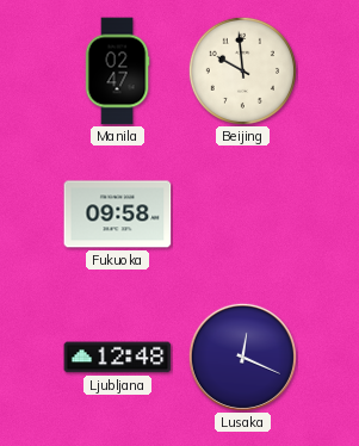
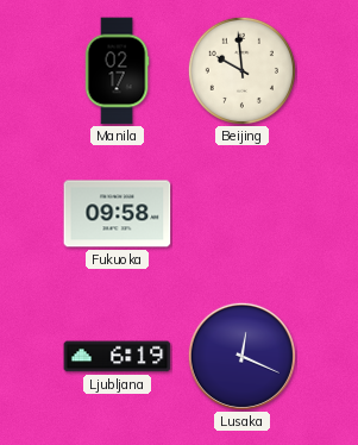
Manila: 02:47 -> 02:17
Ljubljana: 12:48 -> 6:19
